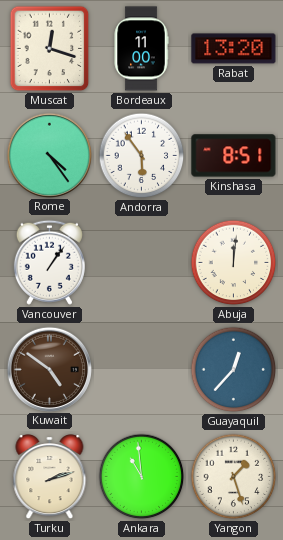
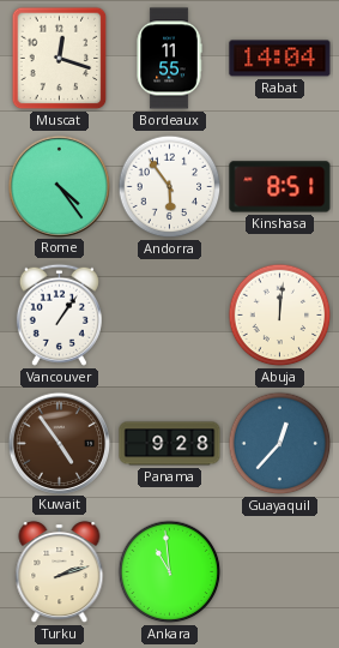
Bordeaux: 11:00 -> 11:55
Rabat: 13:20 -> 14:04
Kuwait: 4:51 -> 4:54
Panama: none -> 9:28
Yangon: 1:27 -> none
